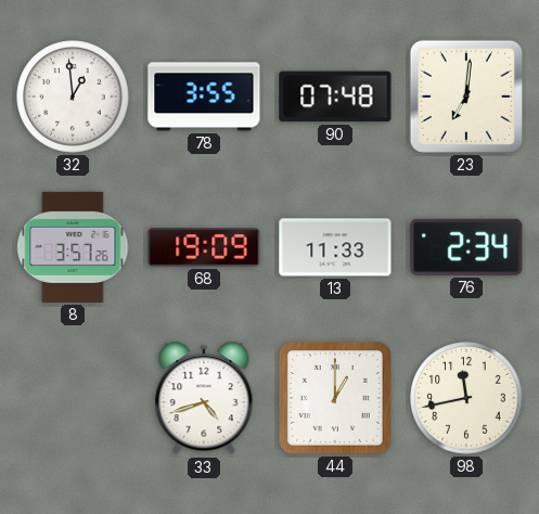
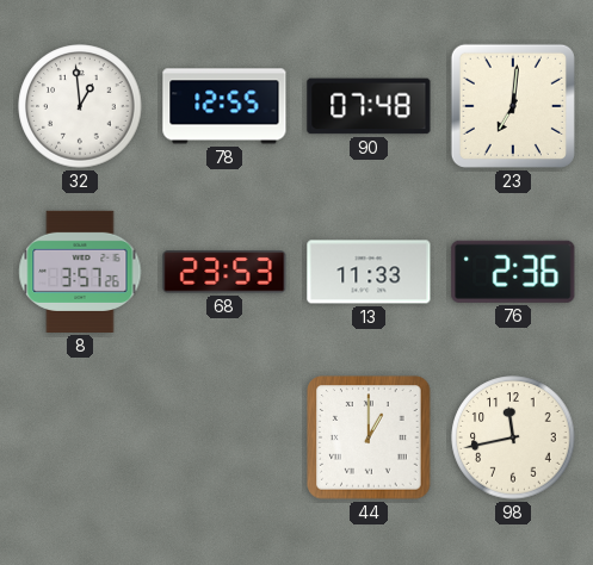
78: 3:55 -> 12:55
68: 19:09 -> 23:53
76: 2:34 -> 2:36
33: 4:42 -> none
